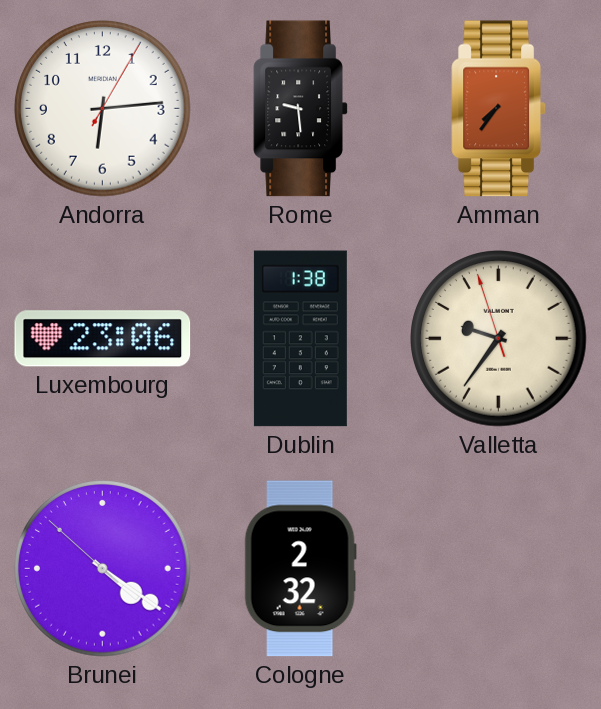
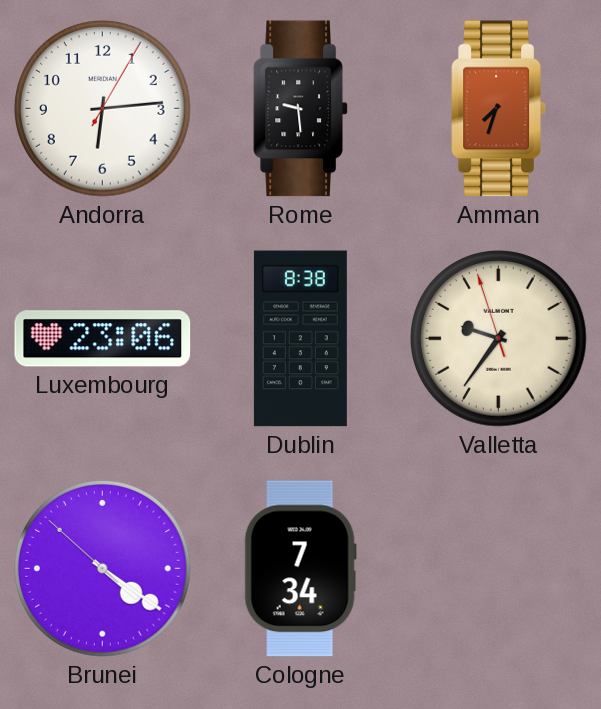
Amman: 7:36 -> 7:33
Dublin: 1:38 -> 8:38
Cologne: 2:32 -> 7:34
